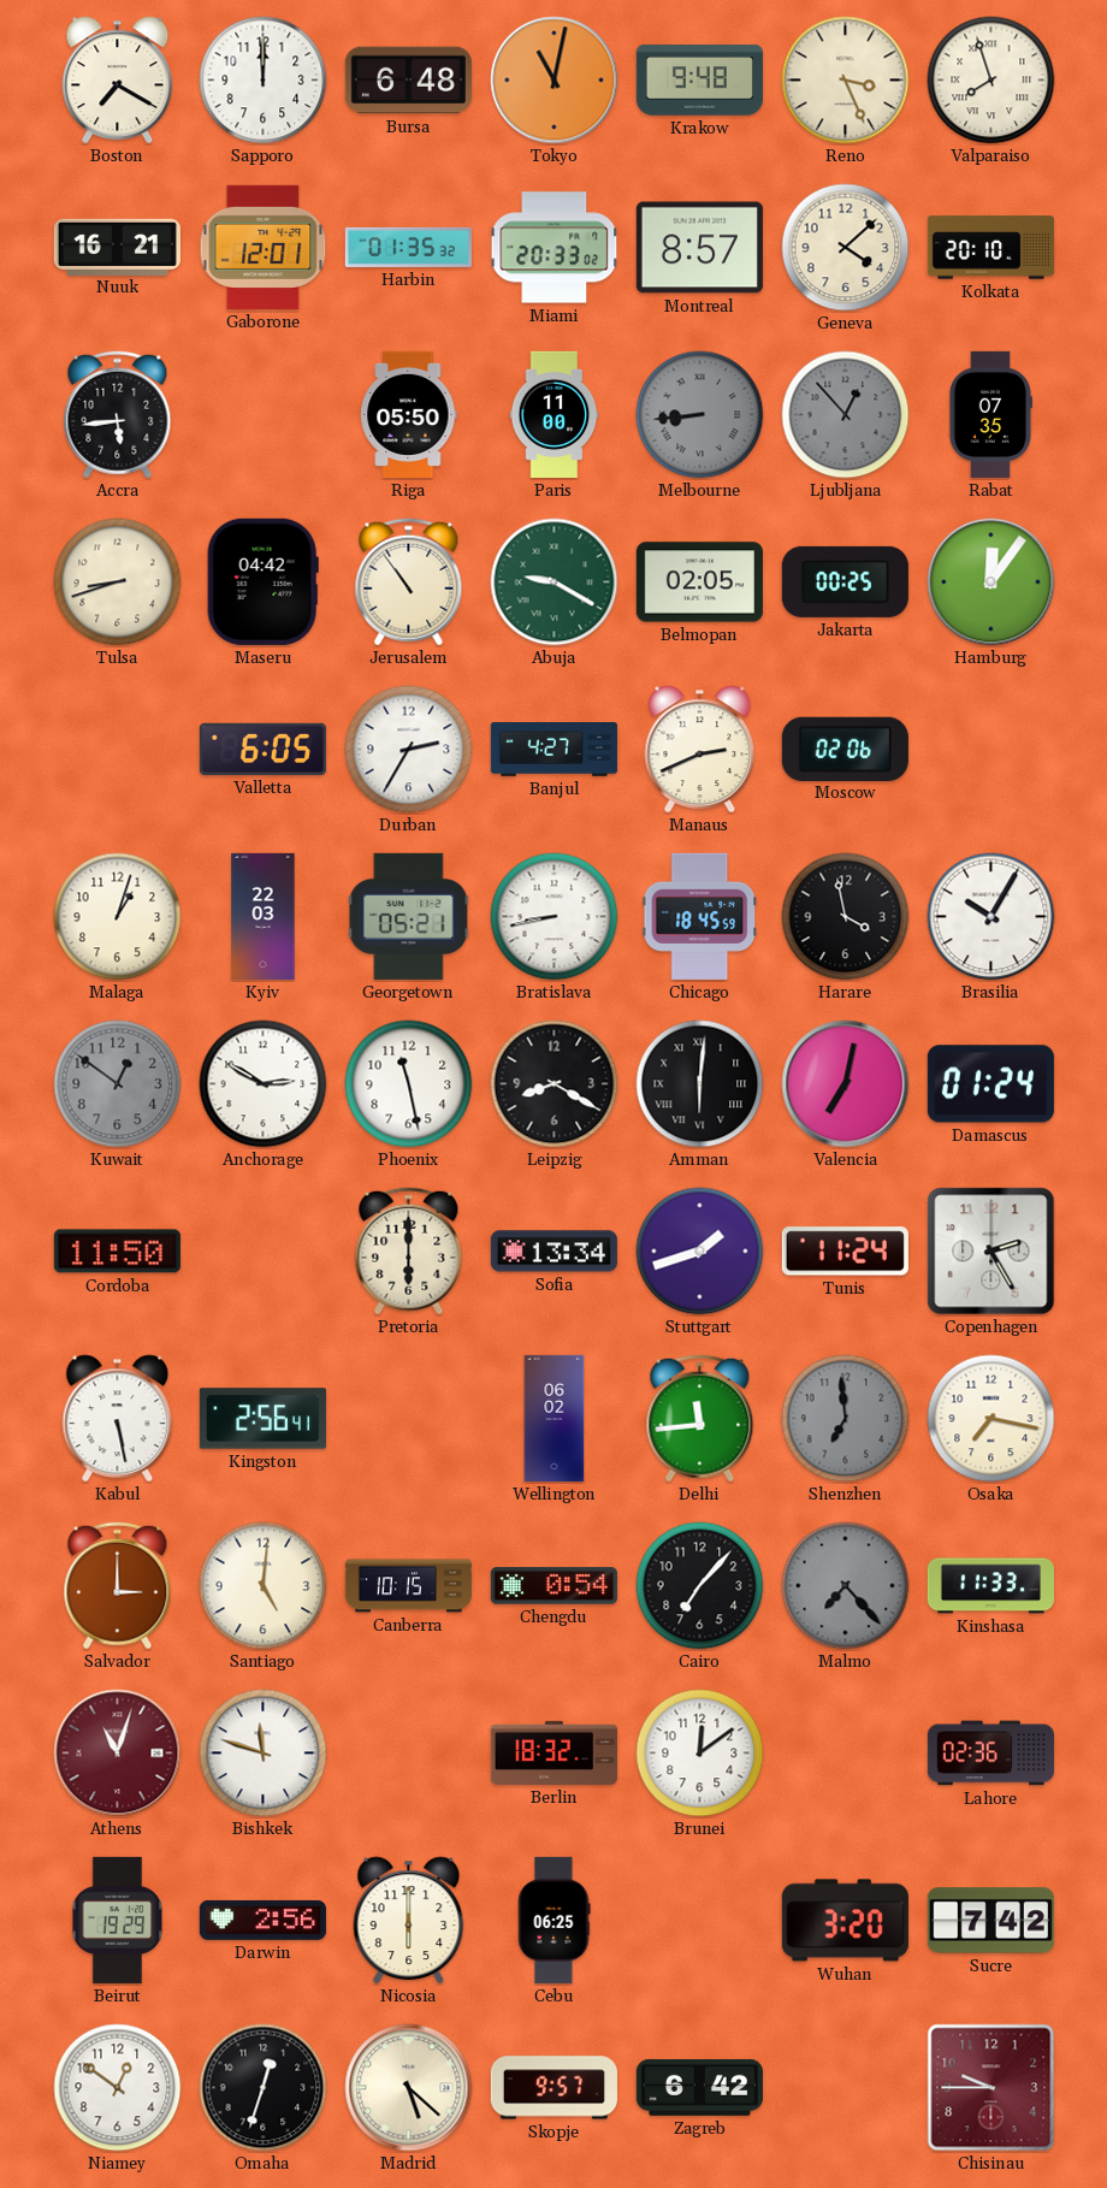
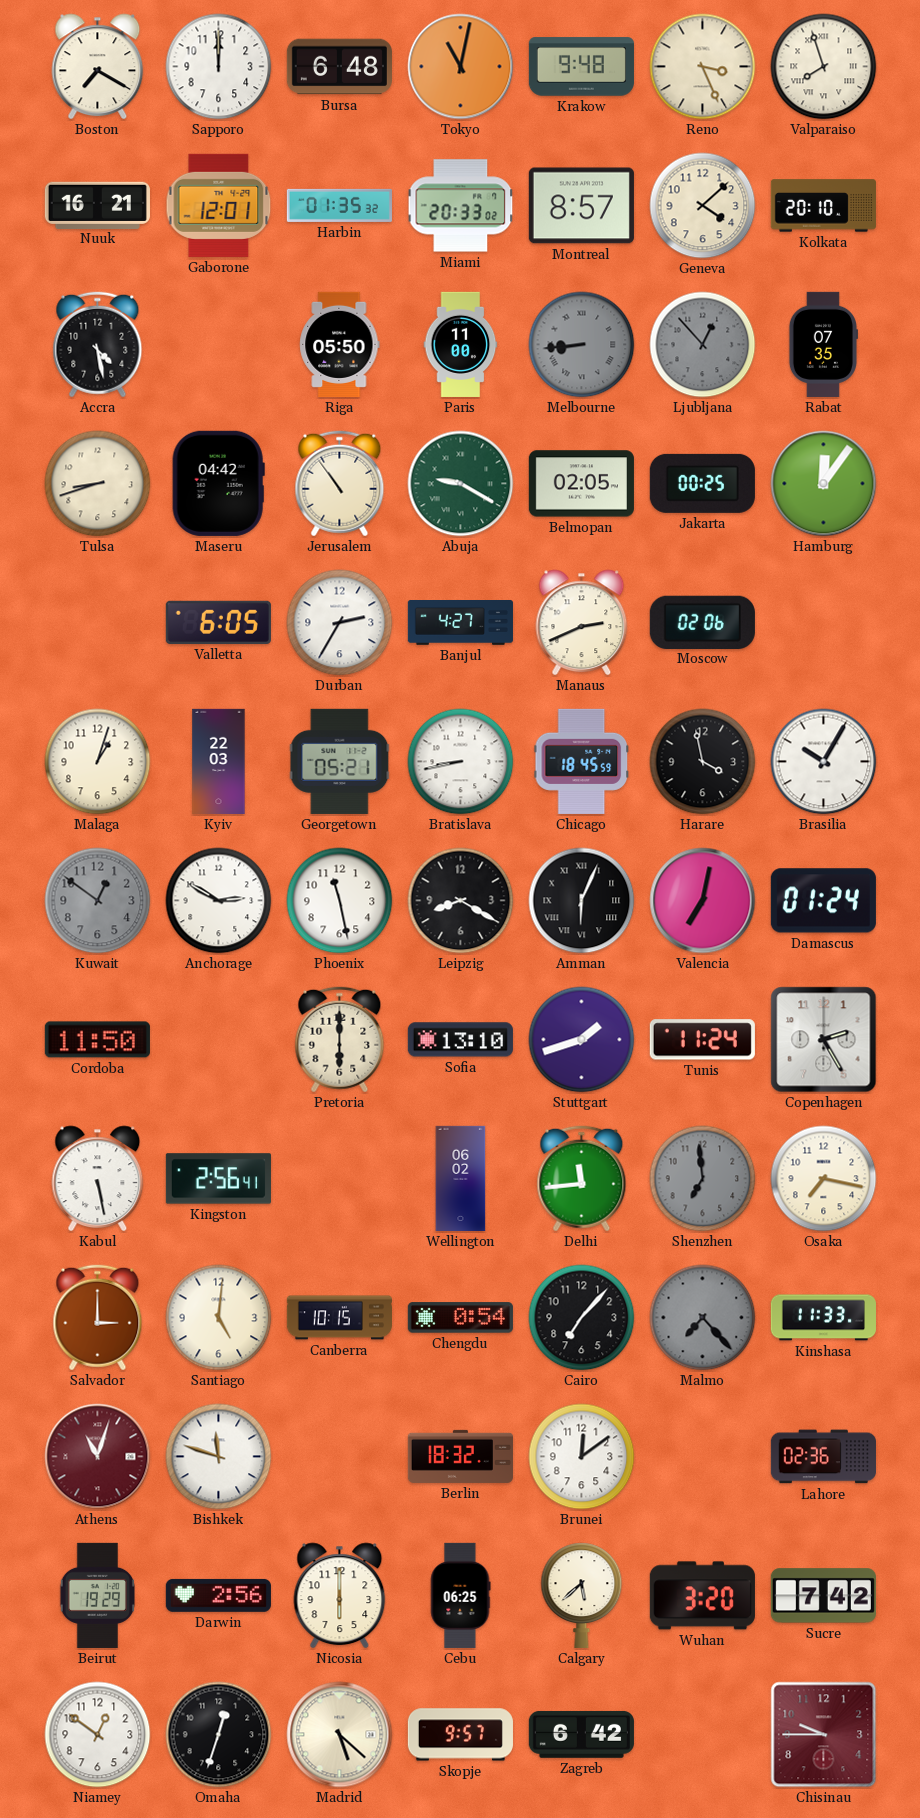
Accra: 5:44 -> 4:28
Amman: 6:01 -> 6:04
Sofia: 13:34 -> 13:10
Calgary: none -> 5:38
